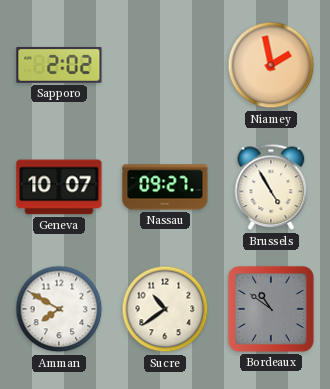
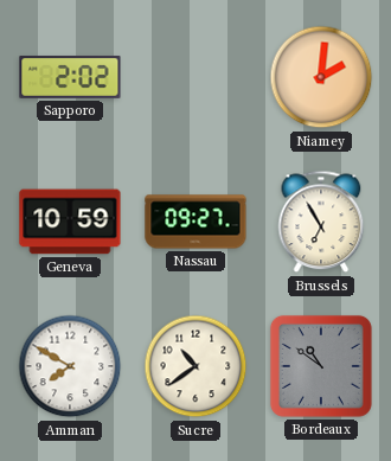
Niamey: 1:58 -> 2:01
Geneva: 10:07 -> 10:59
Brussels: 4:55 -> 6:55
